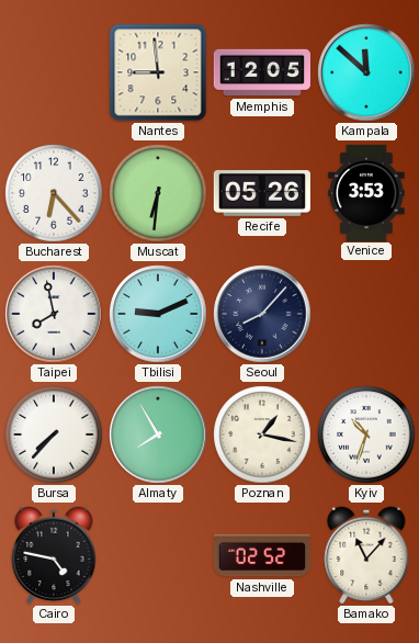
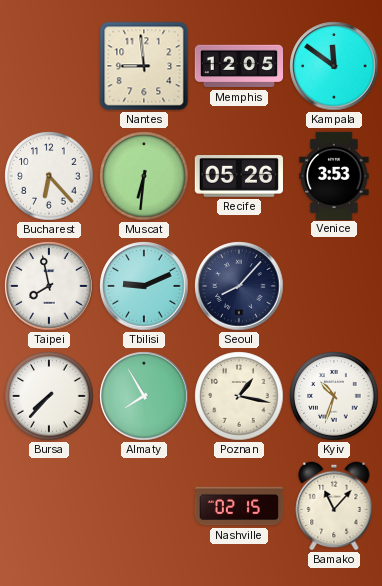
Kampala: 11:52 -> 11:51
Cairo: 4:47 -> none
Nashville: 02:52 -> 02:15
